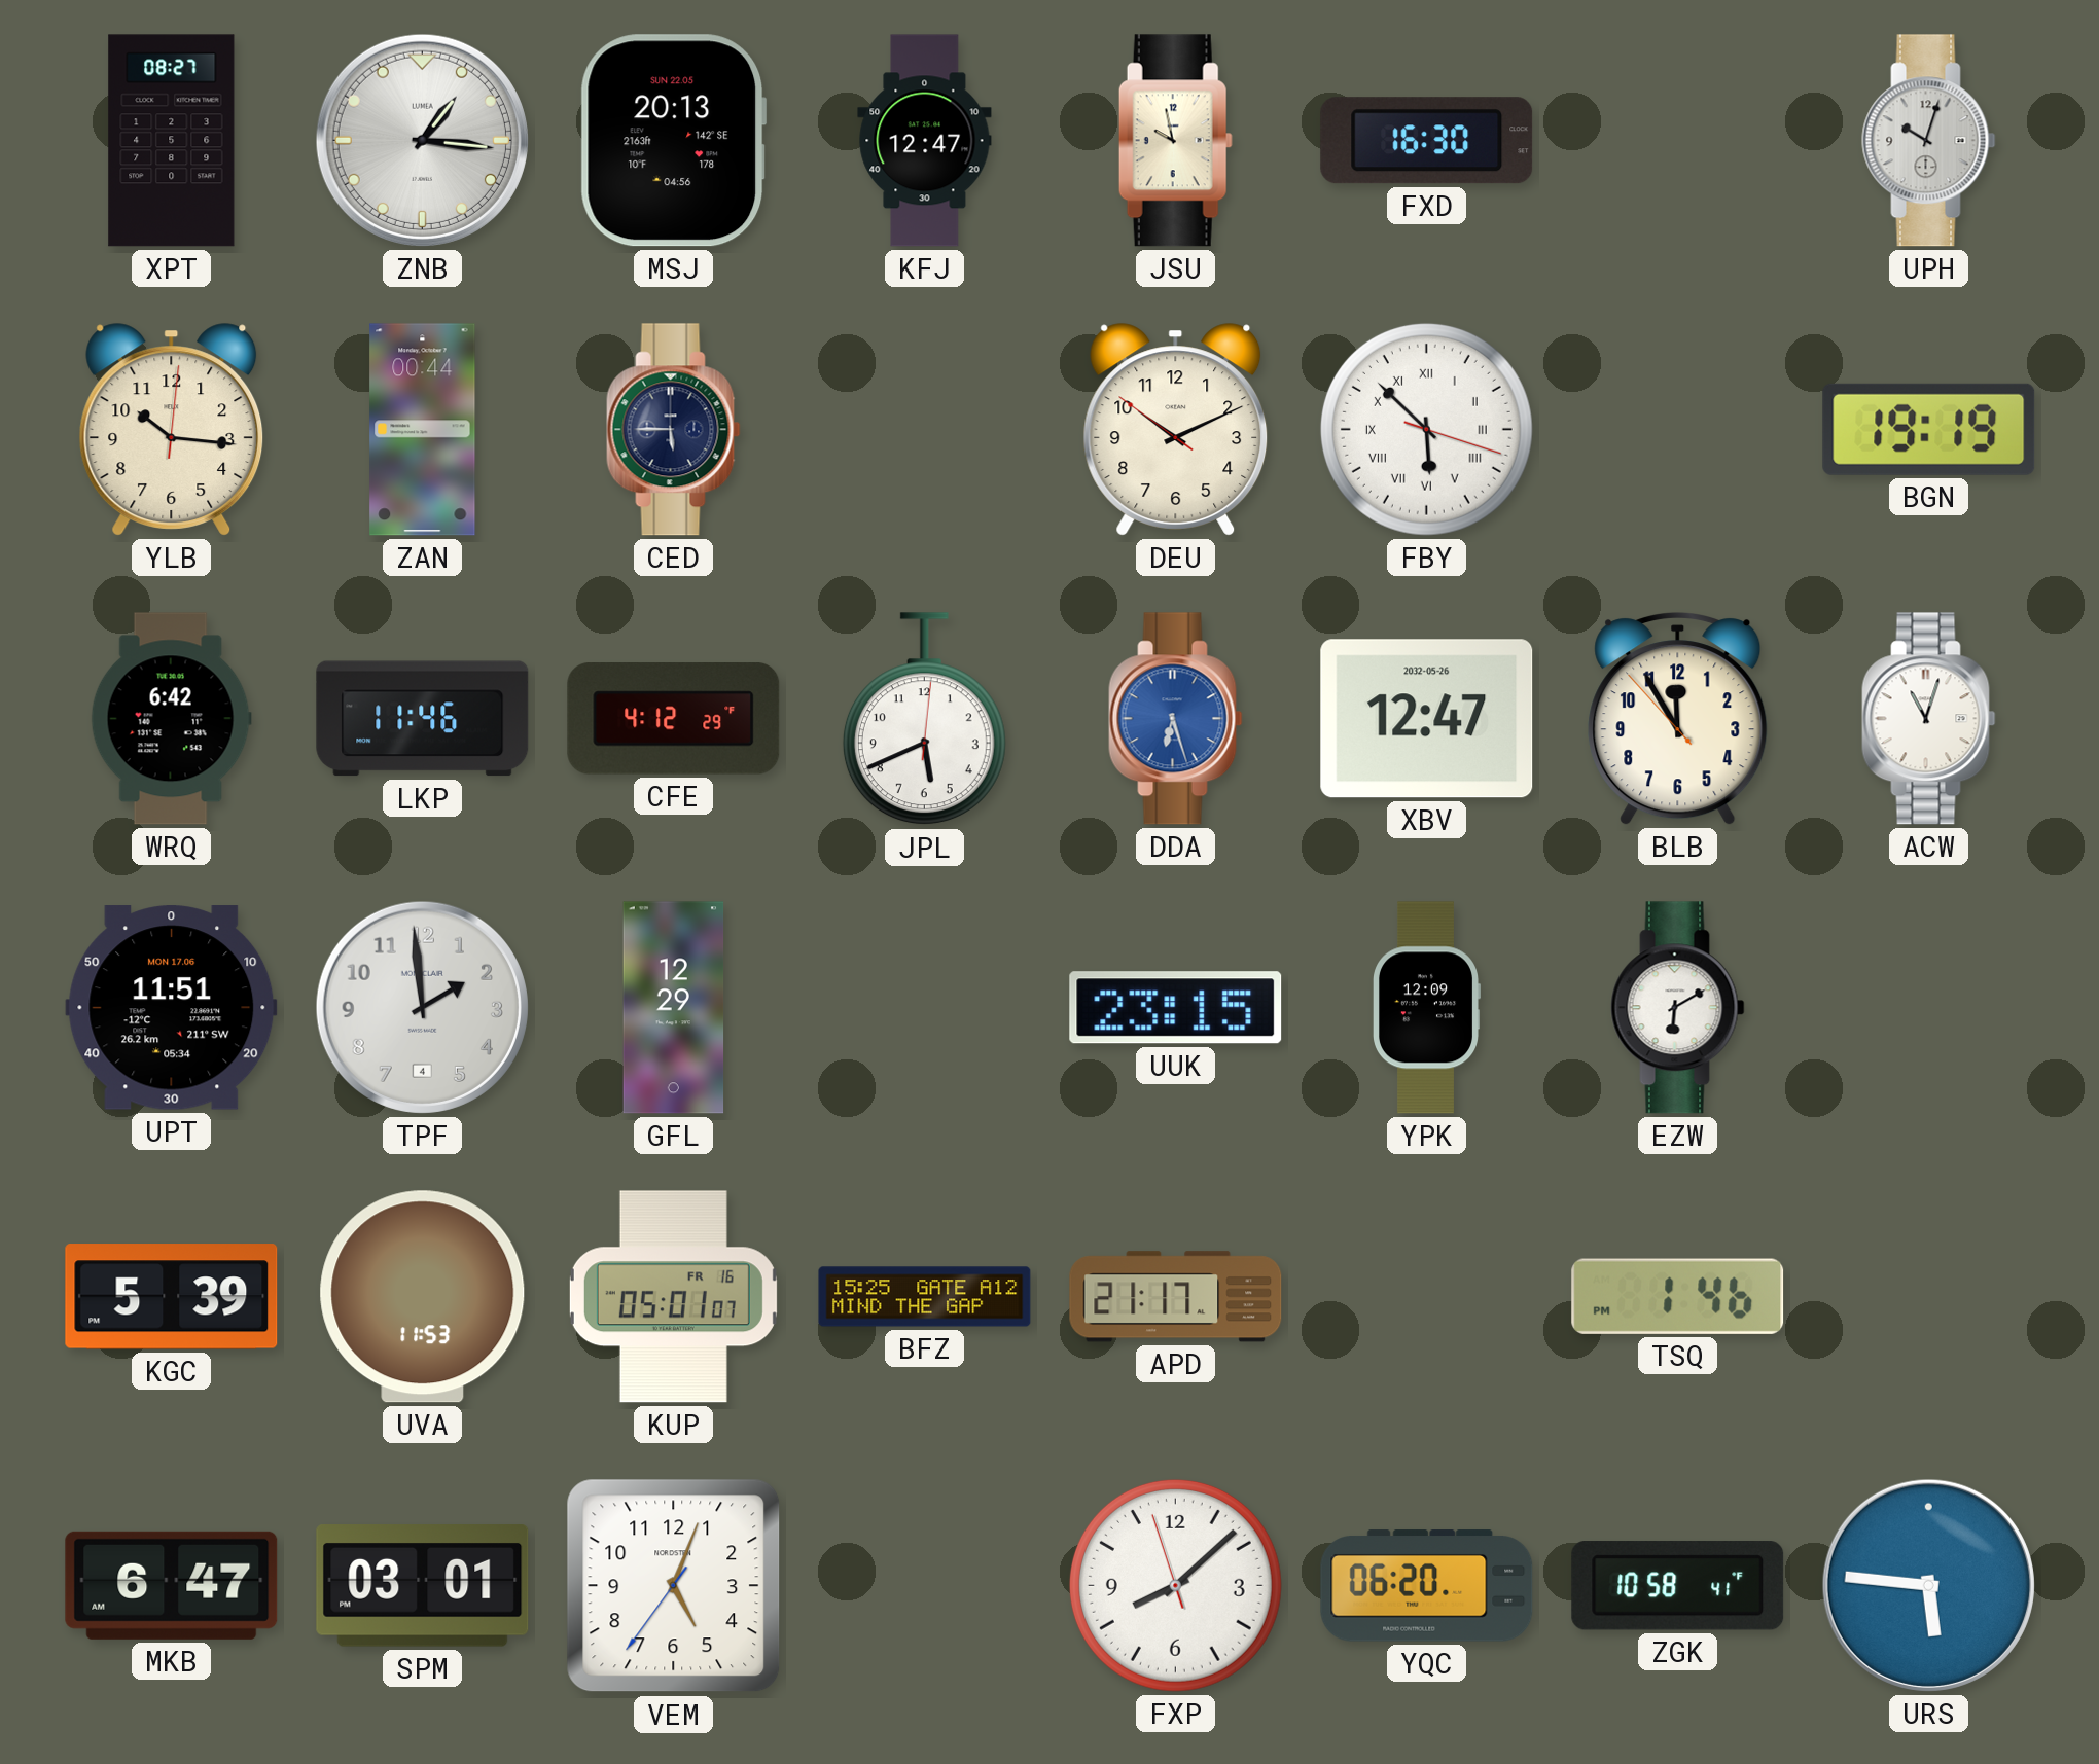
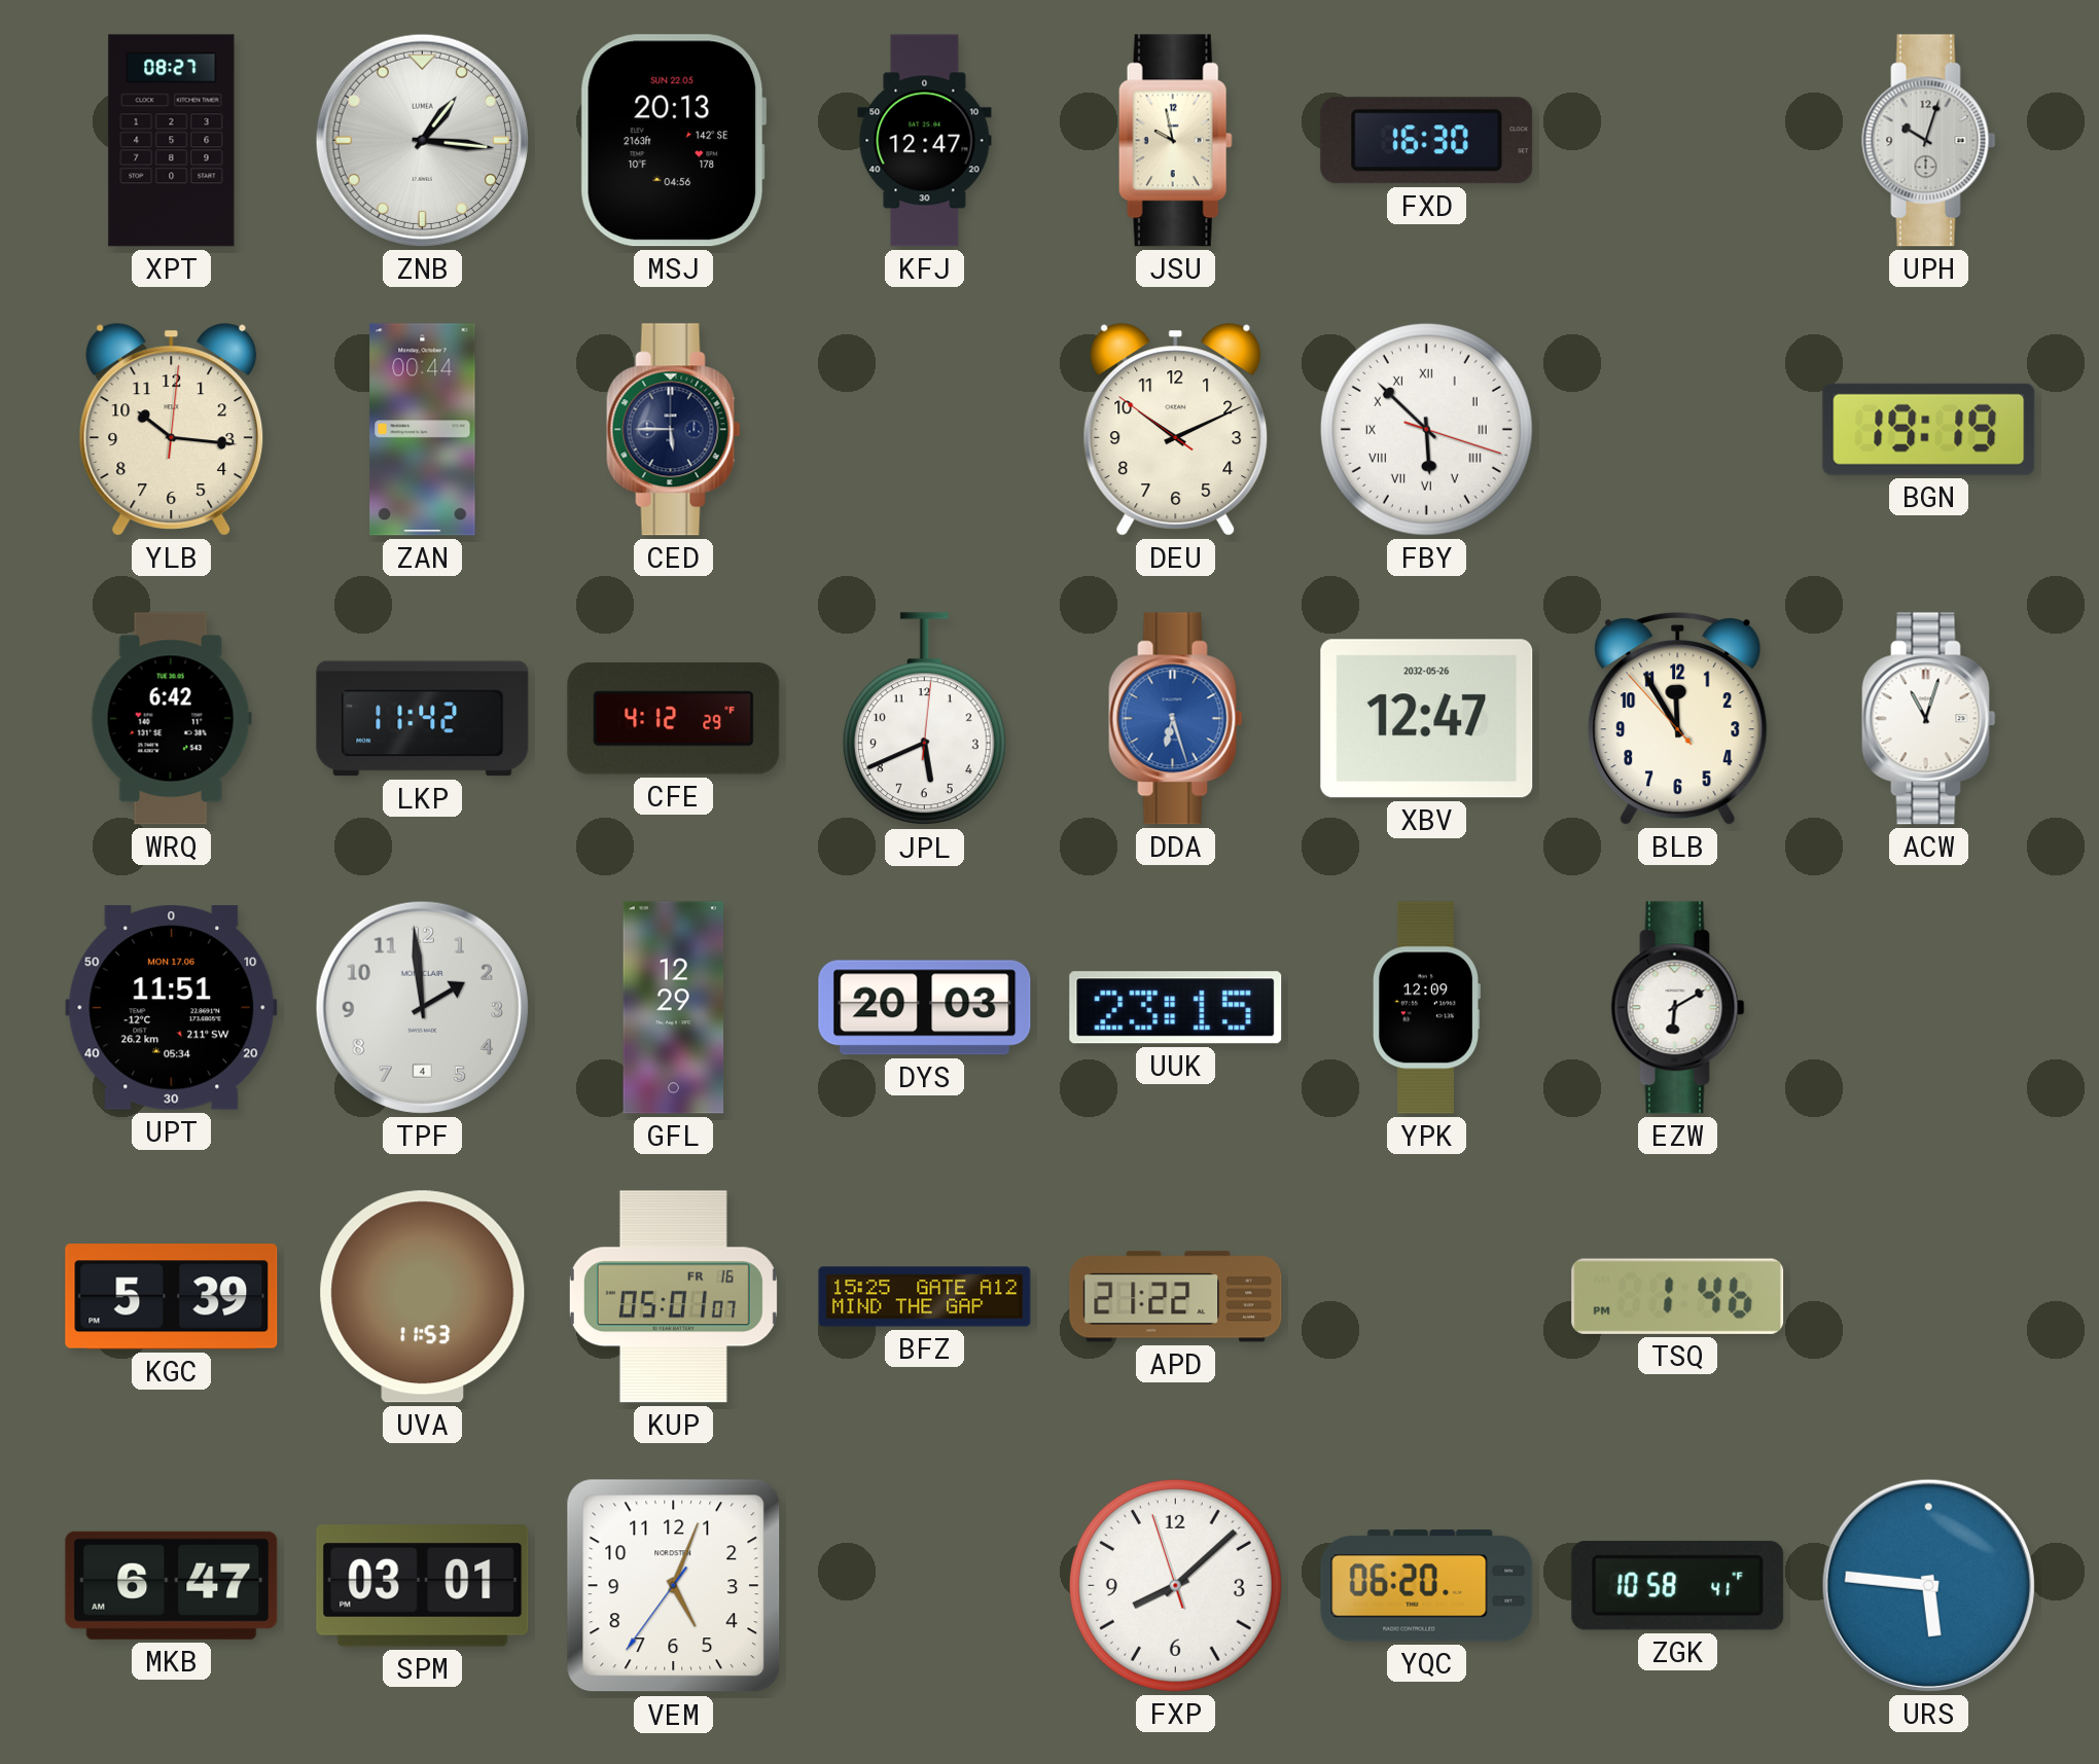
LKP: 11:46 -> 11:42
DYS: none -> 20:03
APD: 21:17 -> 21:22
